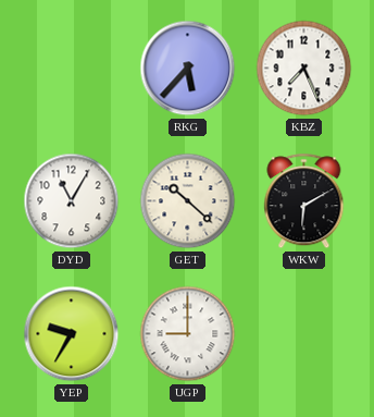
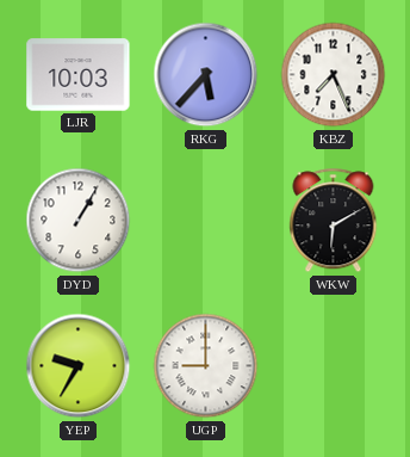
LJR: none -> 10:03
DYD: 11:05 -> 1:05
GET: 10:22 -> none
